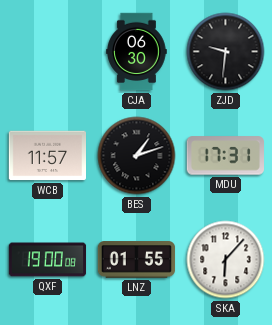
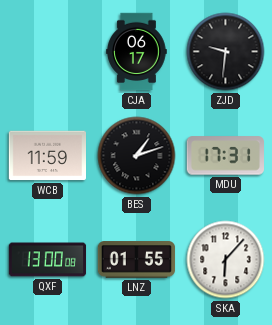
CJA: 06:30 -> 06:17
WCB: 11:57 -> 11:59
QXF: 19:00 -> 13:00
